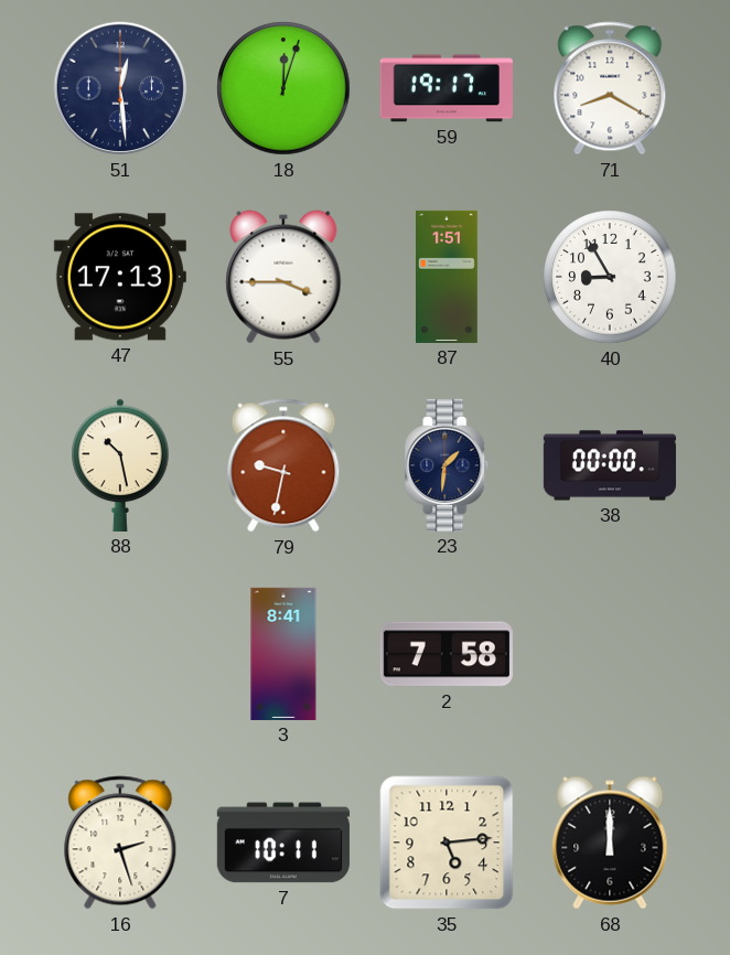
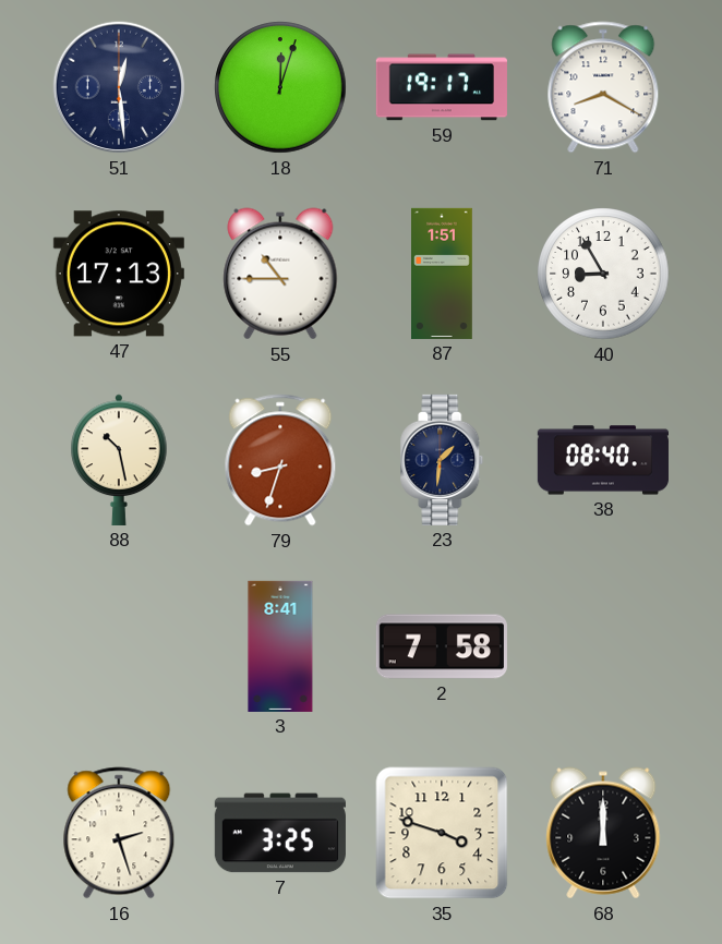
55: 3:45 -> 10:45
79: 9:32 -> 8:33
38: 00:00 -> 08:40
7: 10:11 -> 3:25
35: 5:14 -> 3:48
